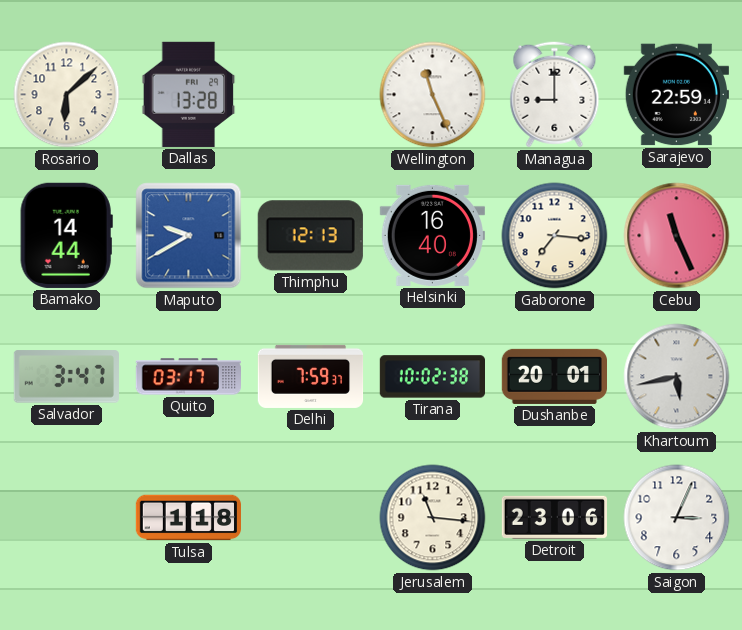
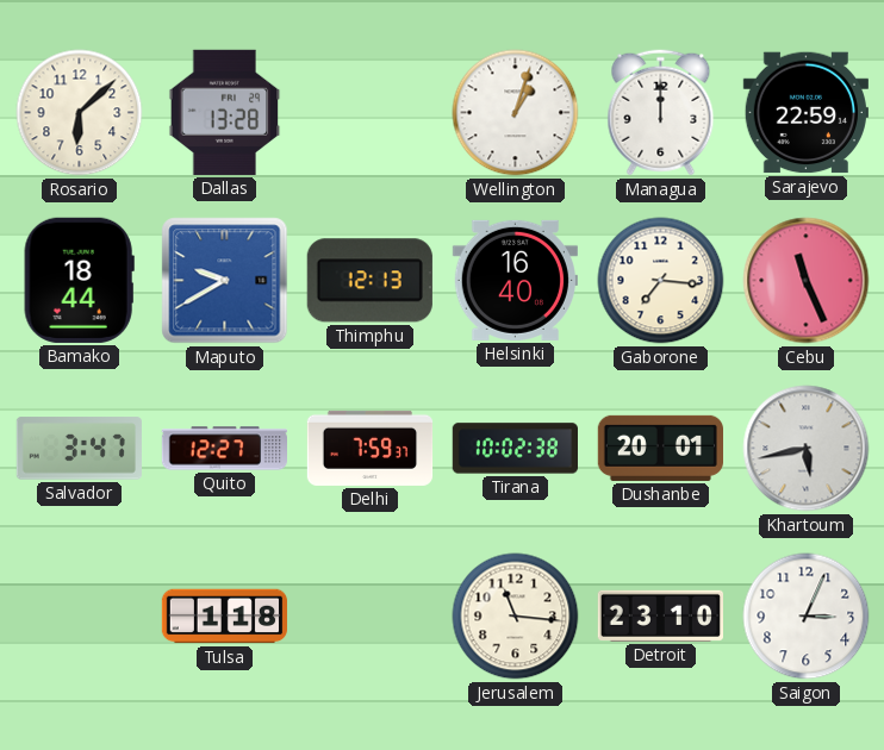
Wellington: 11:26 -> 1:03
Managua: 9:00 -> 12:00
Bamako: 14:44 -> 18:44
Quito: 03:17 -> 12:27
Detroit: 23:06 -> 23:10
